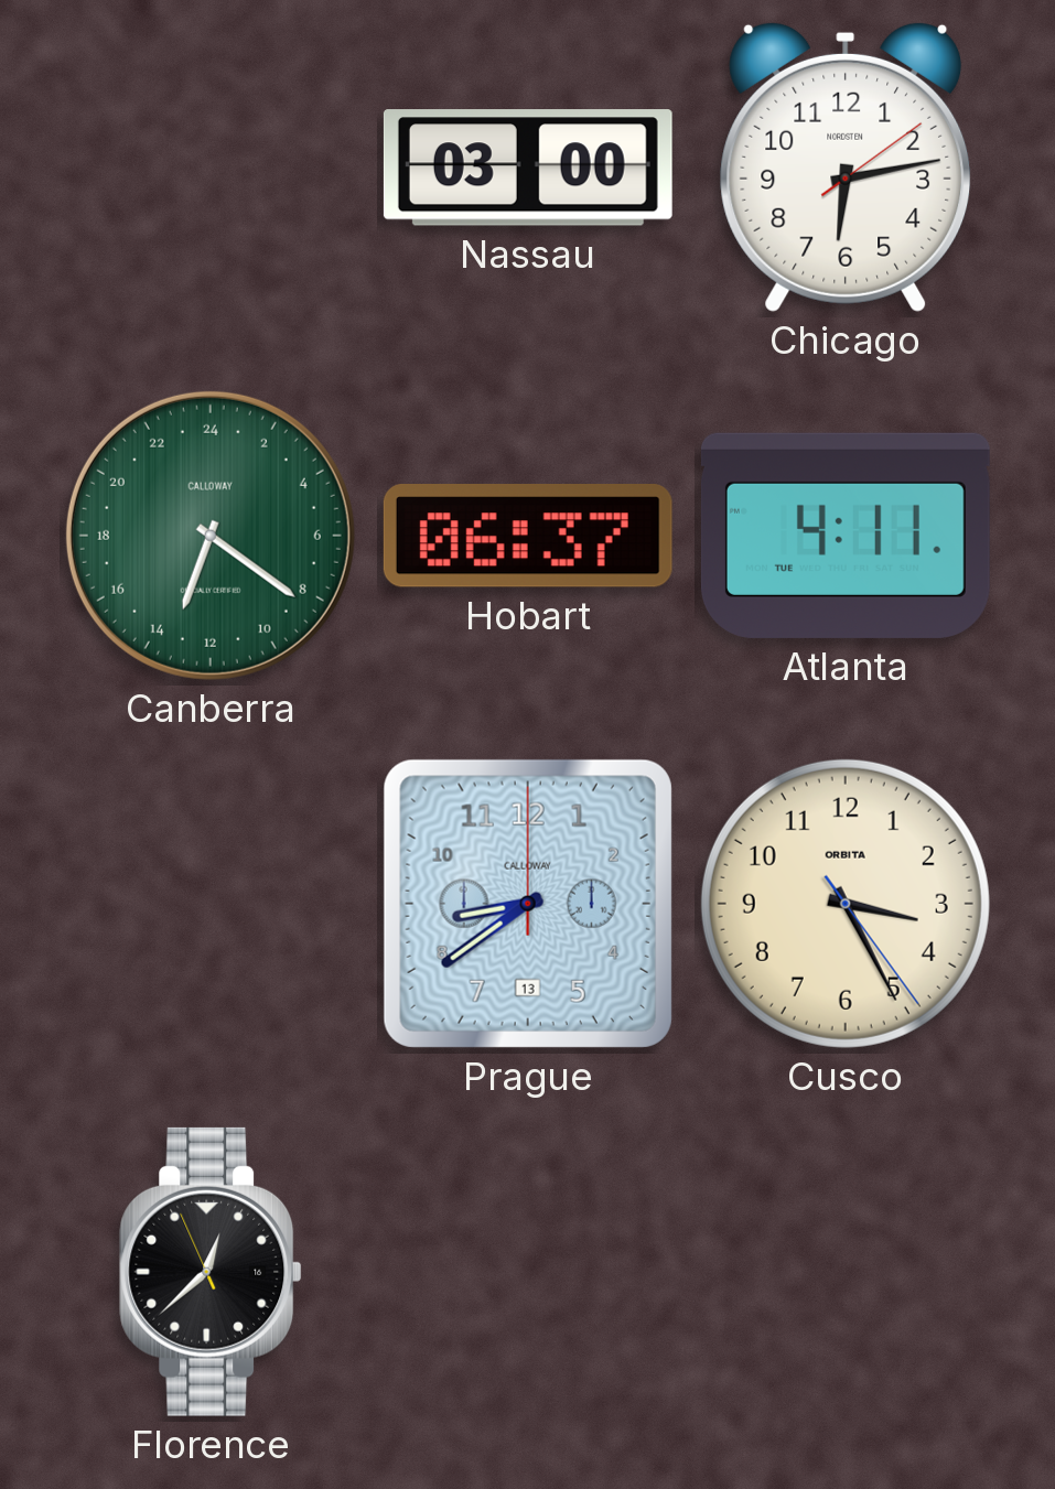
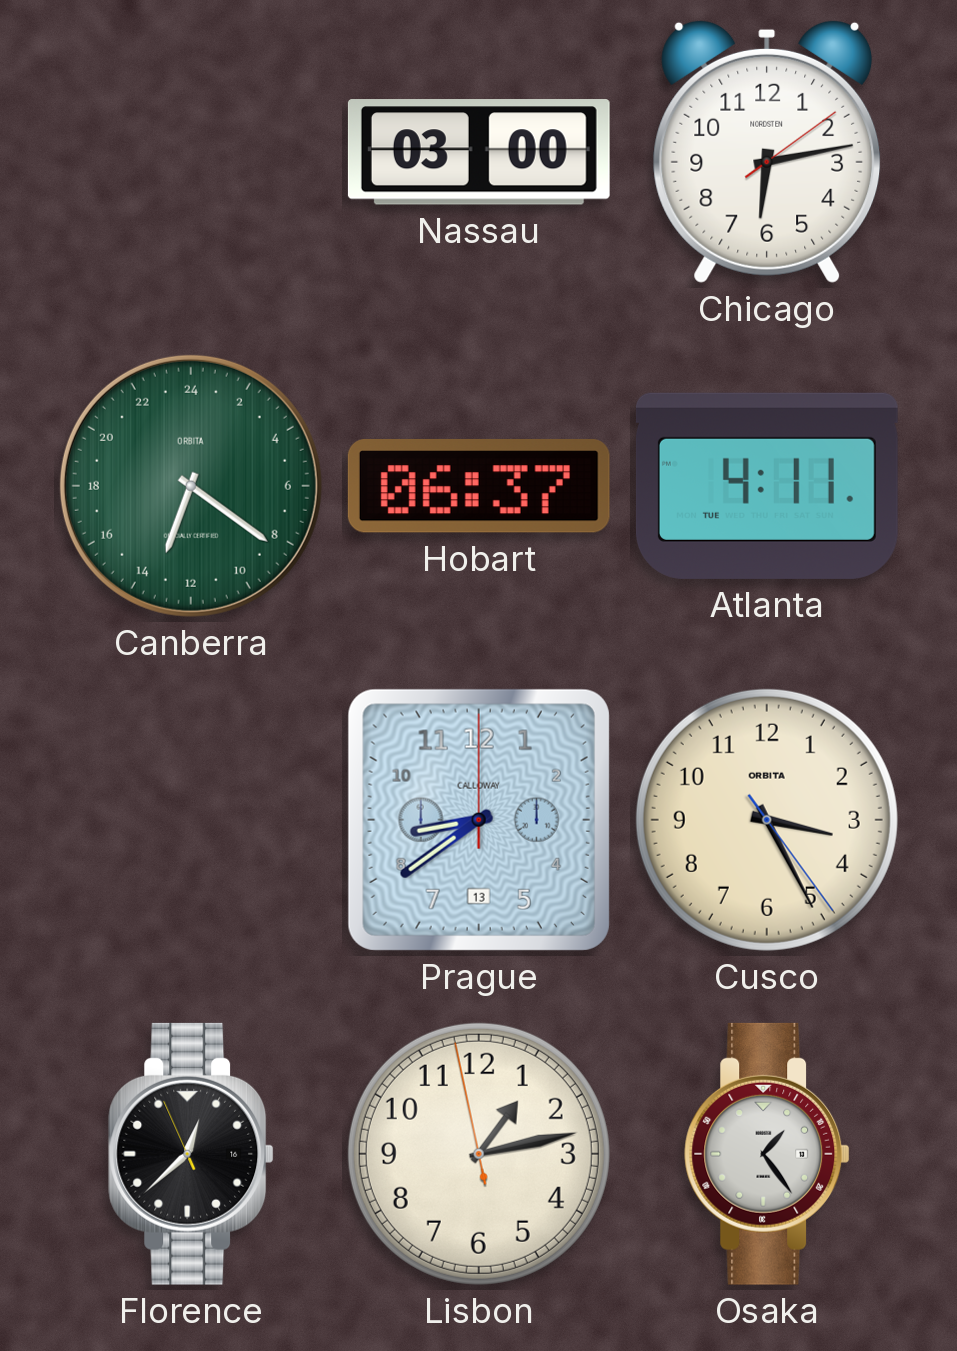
Canberra brand: CALLOWAY -> ORBITA
Lisbon: none -> 1:12
Osaka: none -> 1:24
